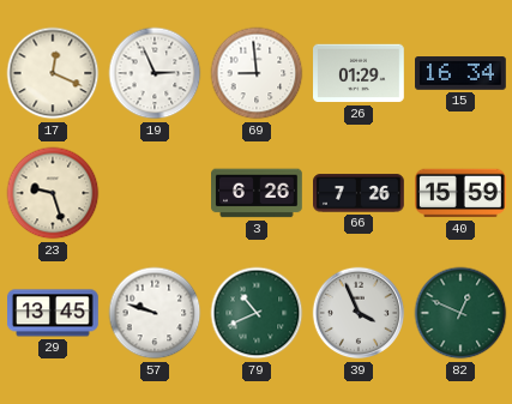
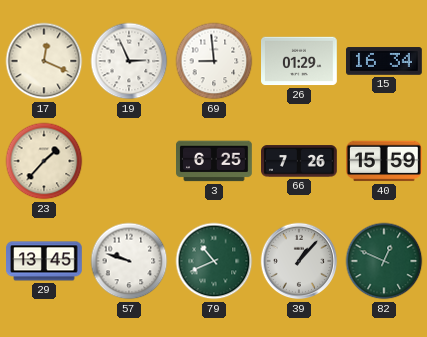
23: 9:27 -> 1:37
3: 6:26 -> 6:25
39: 3:56 -> 1:07
